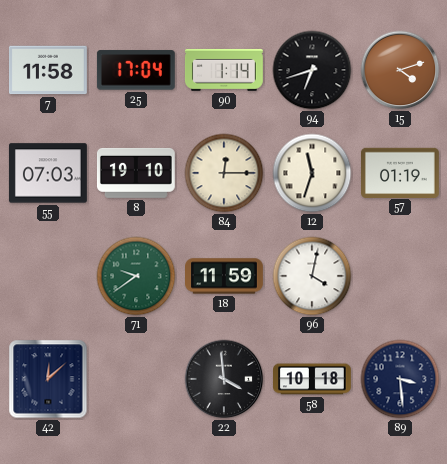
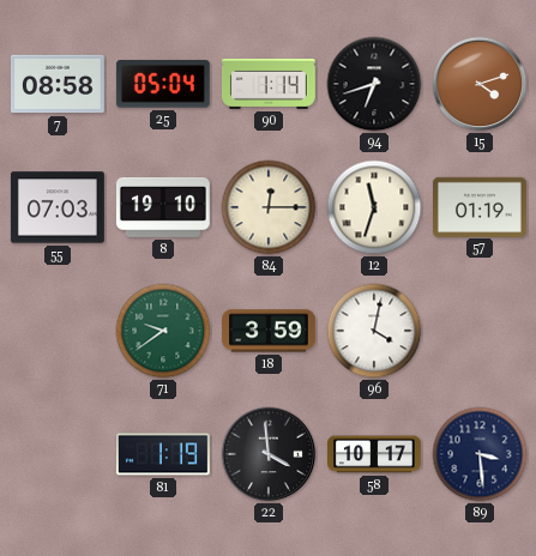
7: 11:58 -> 08:58
25: 17:04 -> 05:04
18: 11:59 -> 3:59
42: 12:08 -> none
81: none -> 1:19
58: 10:18 -> 10:17
